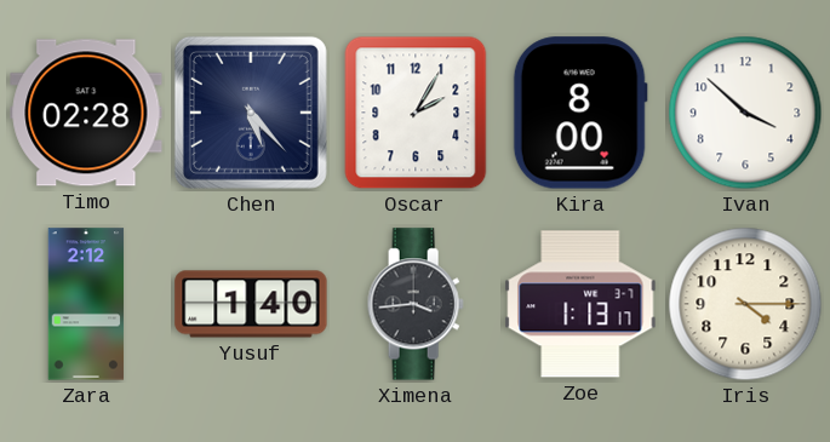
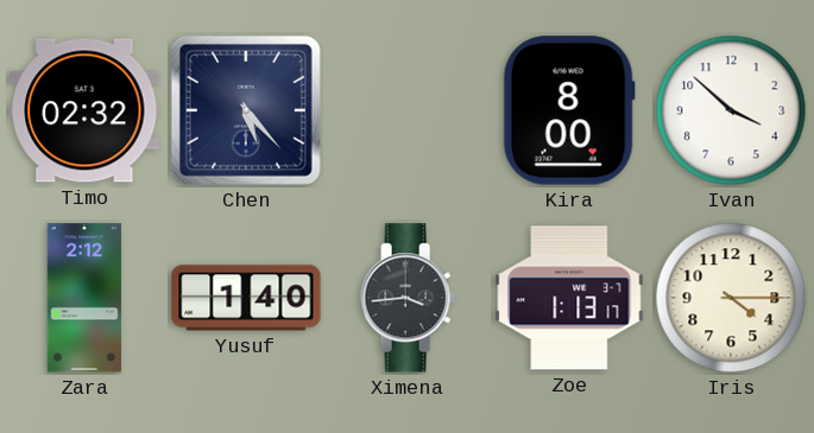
Timo: 02:28 -> 02:32
Oscar: 2:05 -> none
